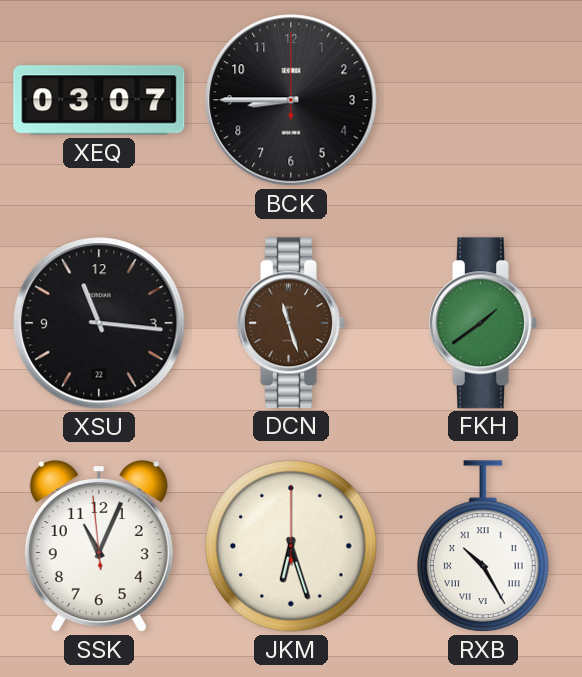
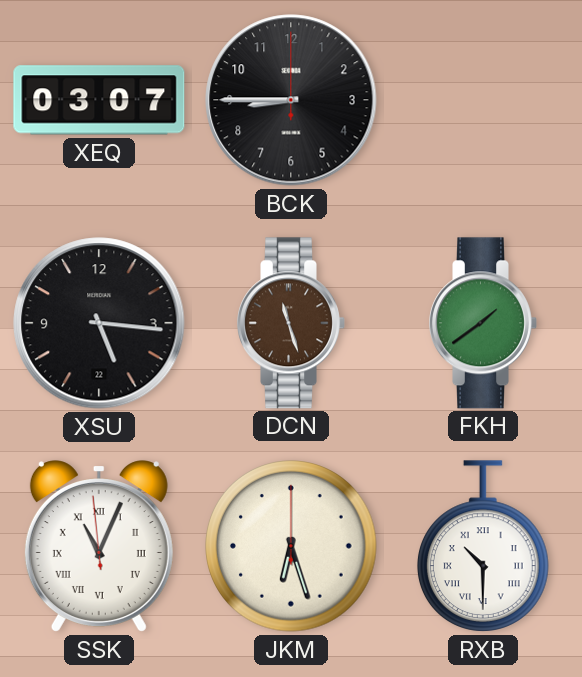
XSU: 11:16 -> 5:16
SSK numerals: Arabic -> Roman
RXB: 10:25 -> 10:30
